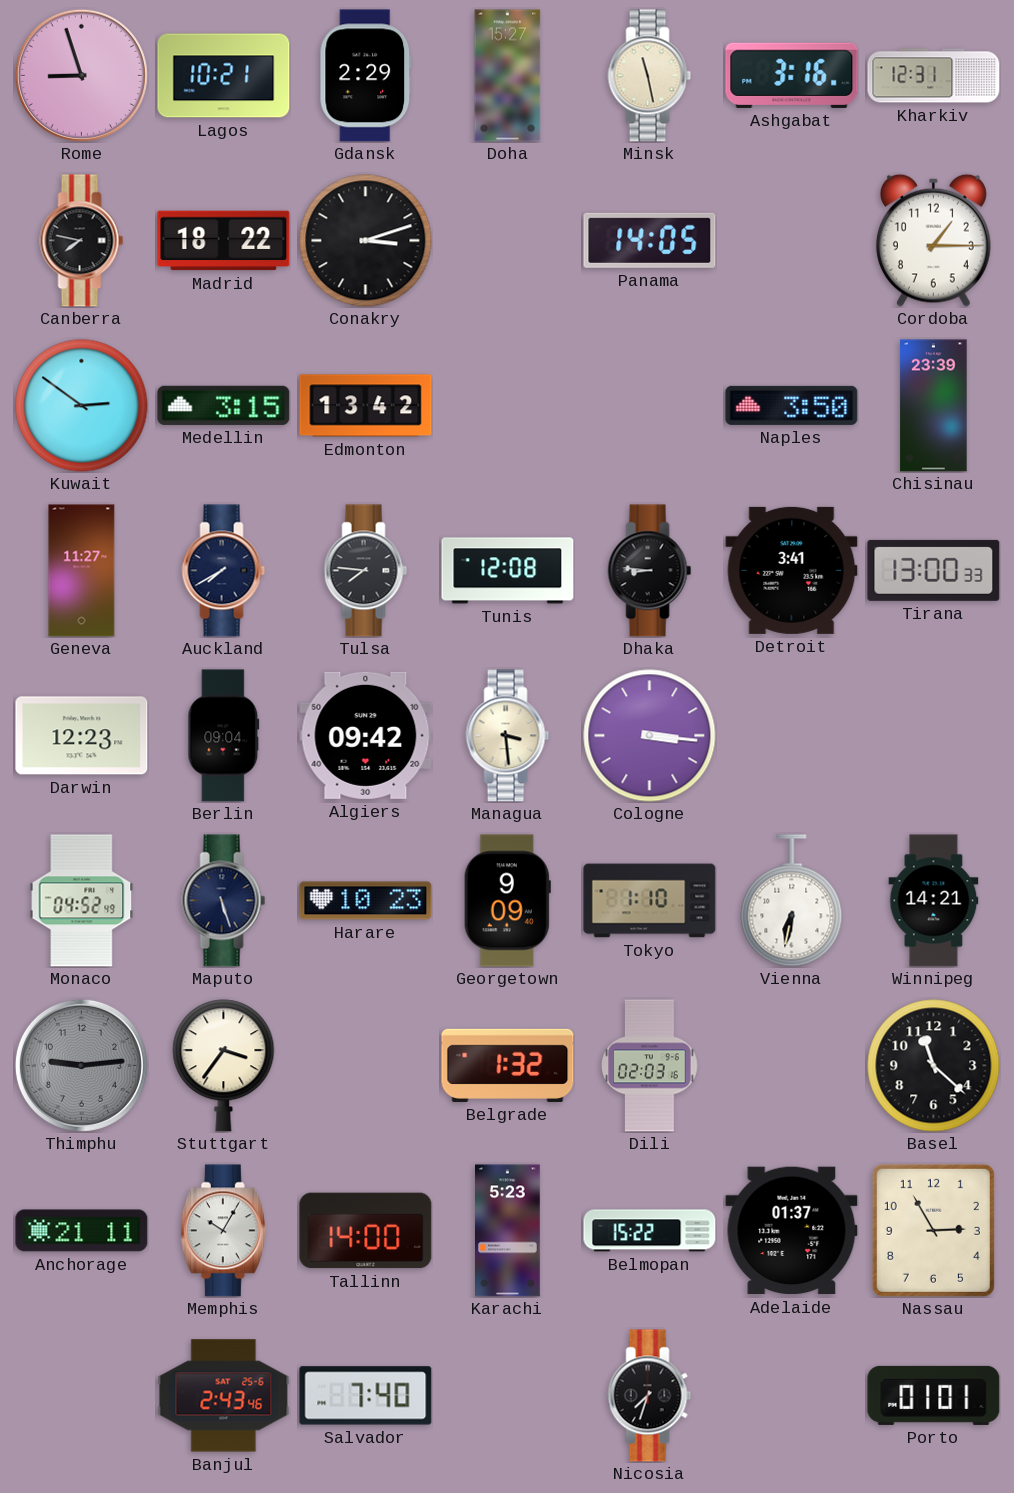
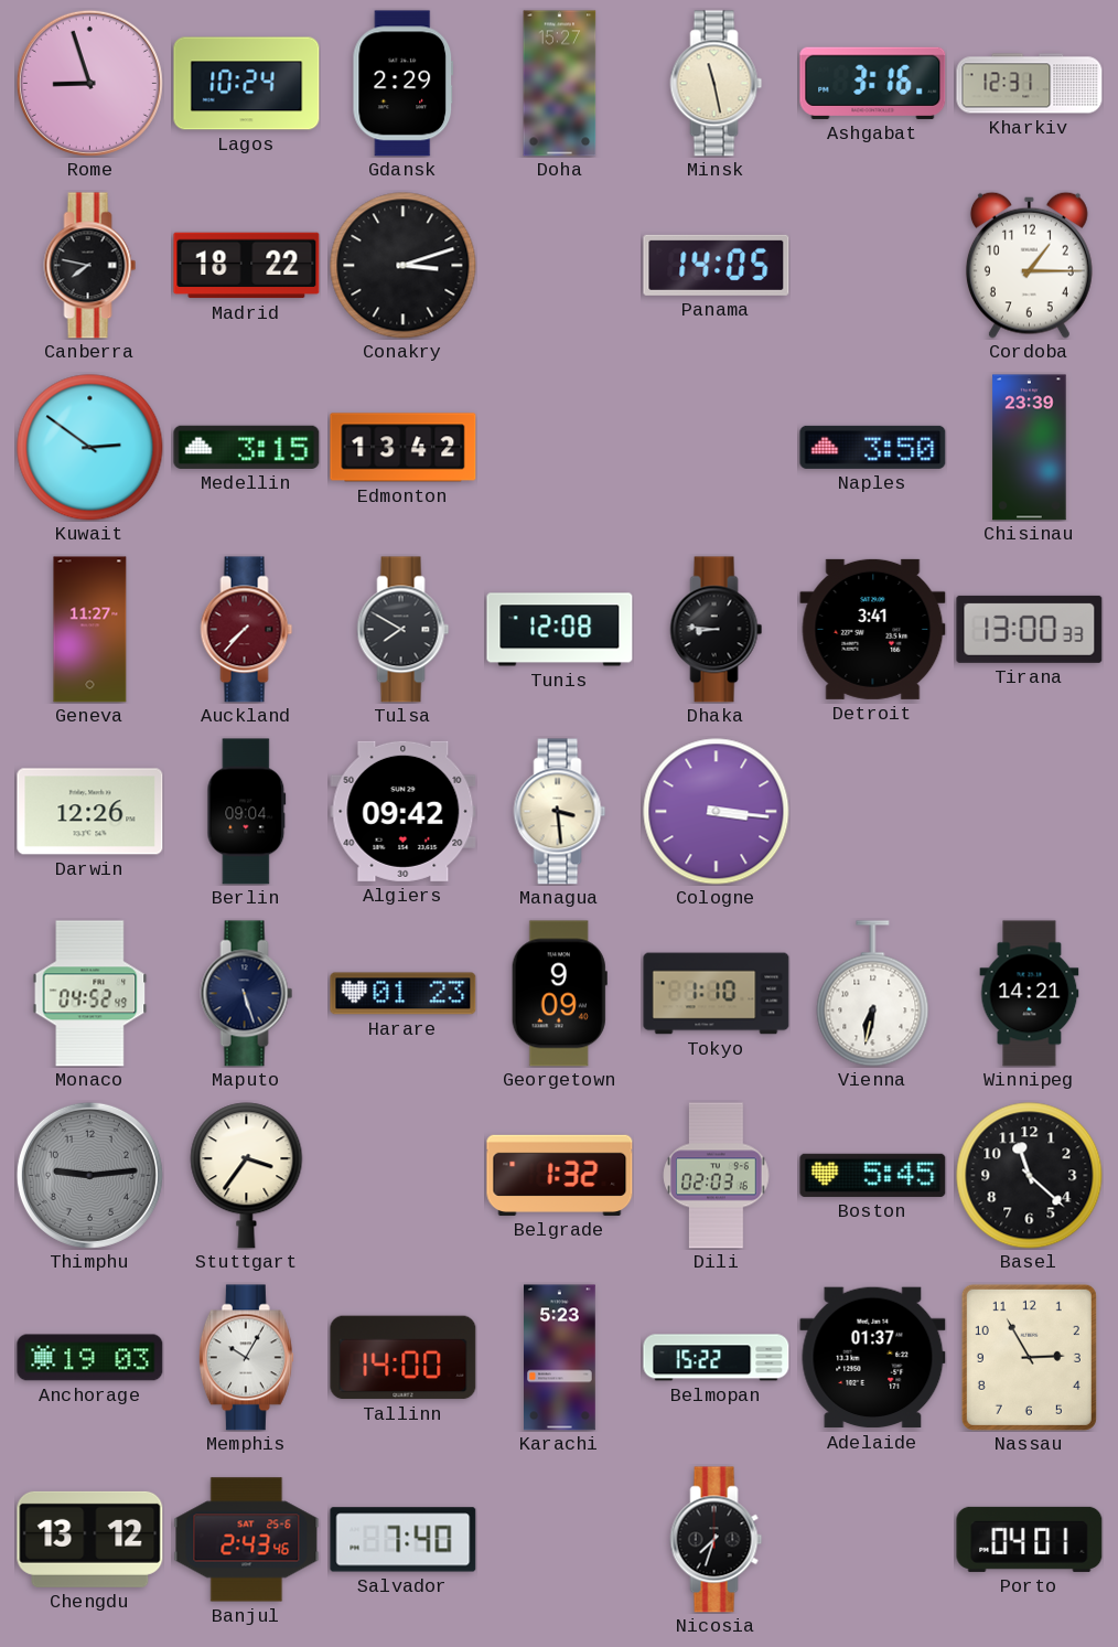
Lagos: 10:21 -> 10:24
Auckland: 7:40 -> 7:37
Auckland dial: navy -> burgundy
Tulsa: 7:46 -> 7:50
Darwin: 12:23 -> 12:26
Harare: 10:23 -> 01:23
Boston: none -> 5:45
Anchorage: 21:11 -> 19:03
Chengdu: none -> 13:12
Porto: 01:01 -> 04:01
